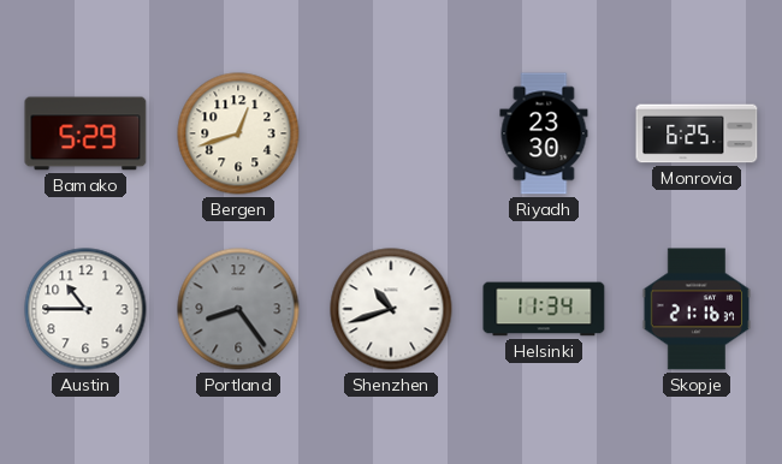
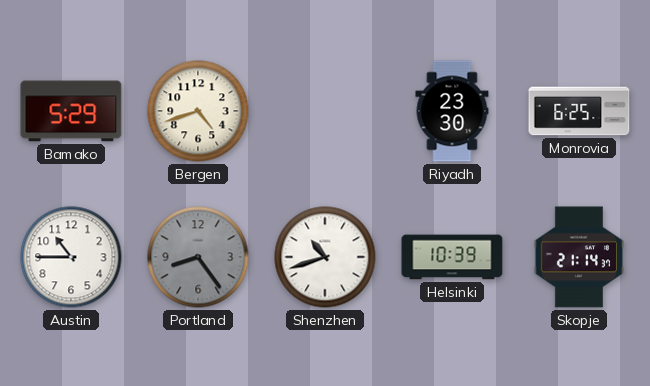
Bergen: 12:42 -> 4:42
Helsinki: 11:34 -> 10:39
Skopje: 21:16 -> 21:14
